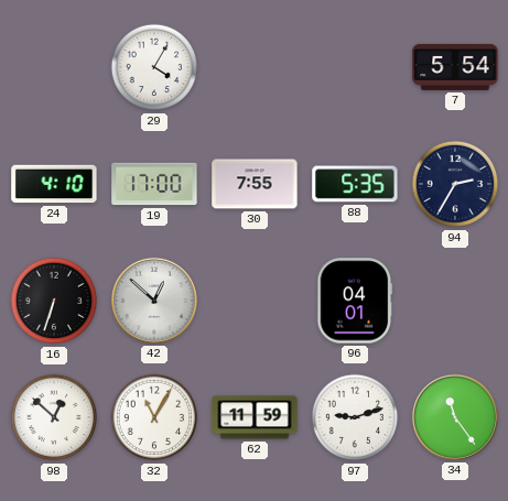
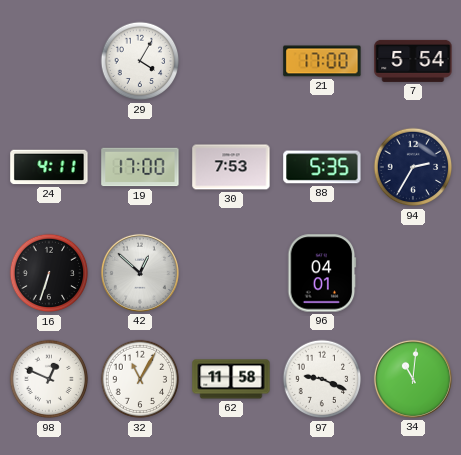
21: none -> 17:00
24: 4:10 -> 4:11
30: 7:55 -> 7:53
98: 12:52 -> 12:49
62: 11:59 -> 11:58
97: 9:12 -> 9:19
34: 11:24 -> 11:01
